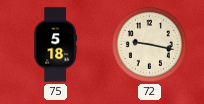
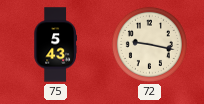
75: 5:18 -> 5:43
